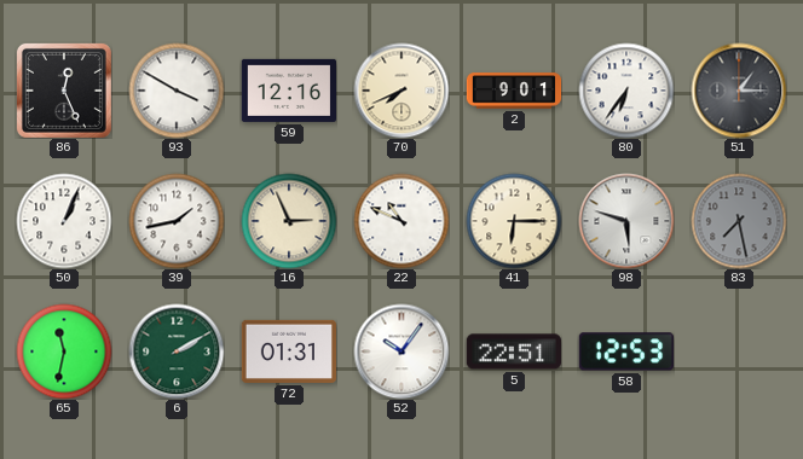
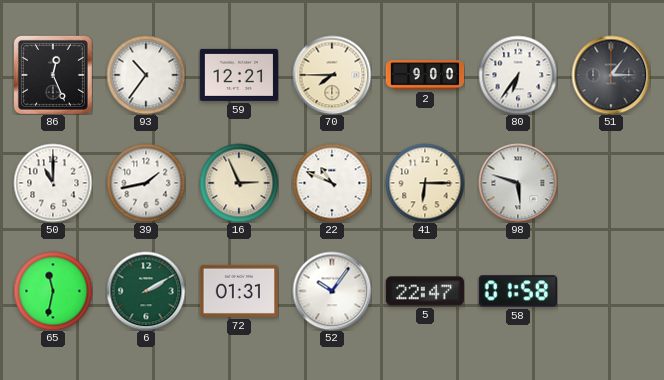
93: 3:50 -> 10:36
59: 12:16 -> 12:21
70: 7:41 -> 7:45
2: 9:01 -> 9:00
50: 1:04 -> 11:00
83: 7:28 -> none
5: 22:51 -> 22:47
58: 12:53 -> 01:58
